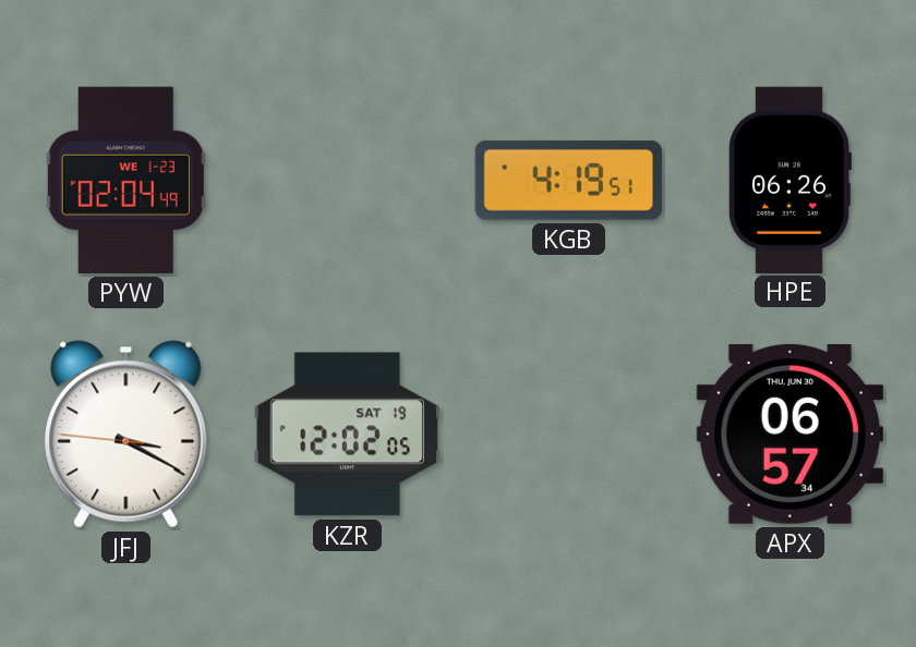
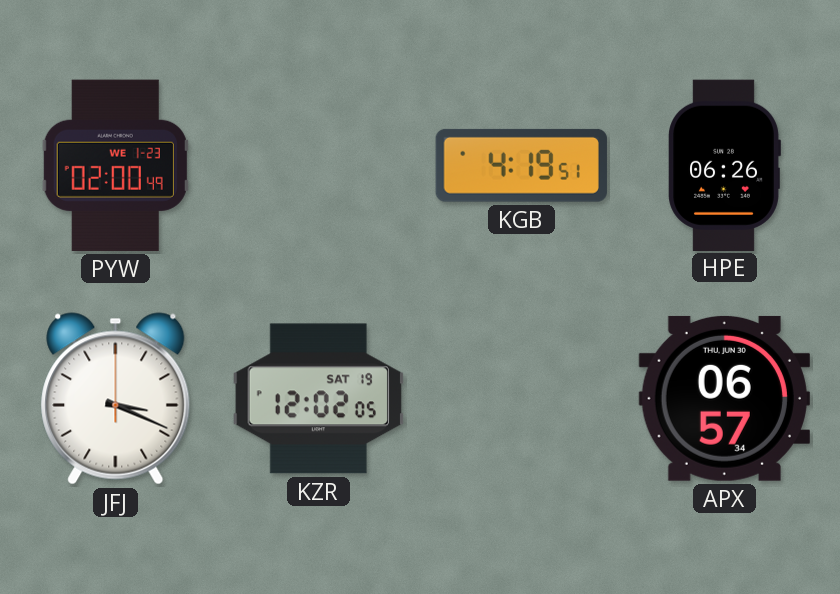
PYW: 02:04 -> 02:00
JFJ: 3:19:46 -> 3:19:00
